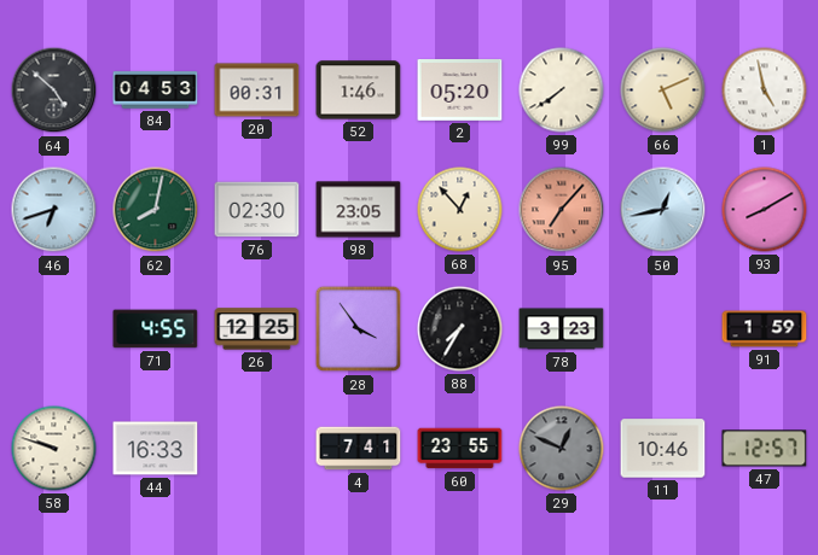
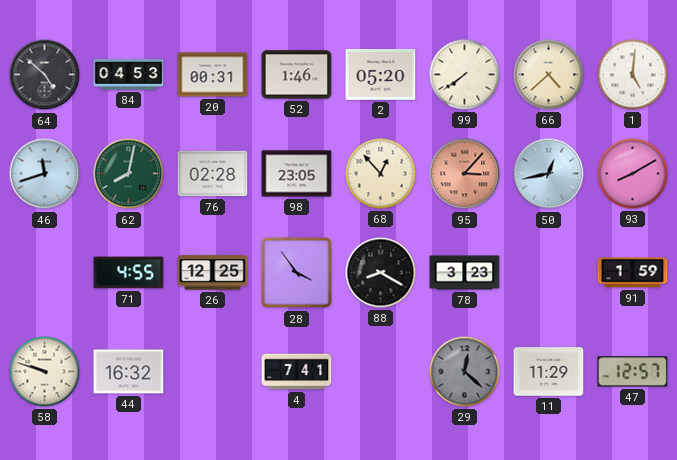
66: 5:11 -> 4:38
1: 4:58 -> 5:01
46: 6:42 -> 11:42
76: 02:30 -> 02:28
95: 7:07 -> 3:07
88: 7:35 -> 8:20
44: 16:33 -> 16:32
60: 23:55 -> none
29: 12:49 -> 12:22
11: 10:46 -> 11:29
